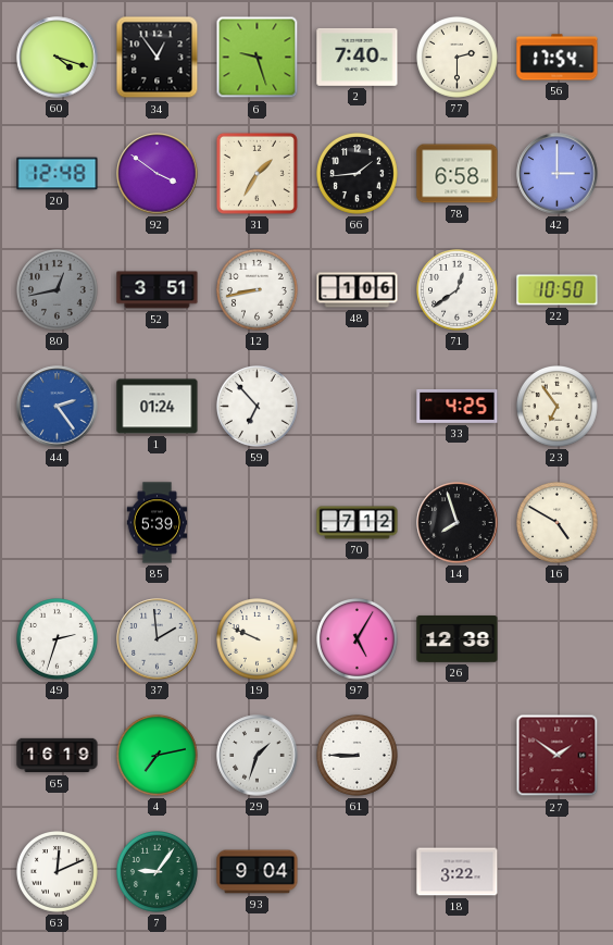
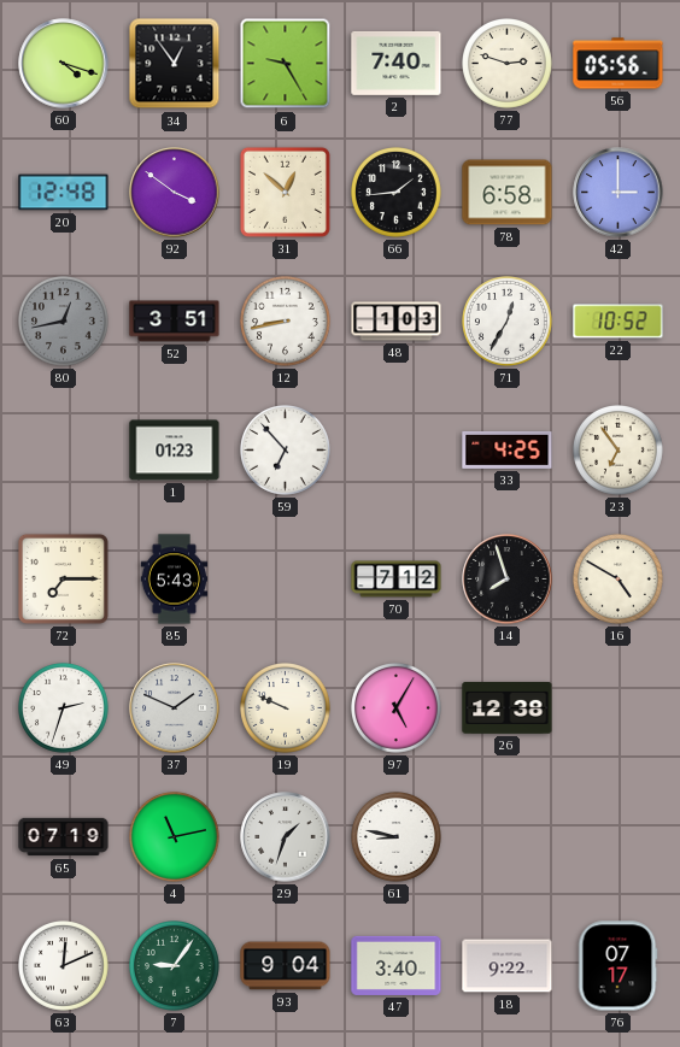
6: 9:27 -> 9:25
77: 2:30 -> 2:48
56: 17:54 -> 05:56
31: 1:35 -> 12:52
48: 1:06 -> 1:03
71: 12:39 -> 12:35
22: 10:50 -> 10:52
44: 2:24 -> none
1: 01:24 -> 01:23
72: none -> 7:15
85: 5:39 -> 5:43
37: 1:59 -> 1:49
65: 16:19 -> 07:19
4: 7:13 -> 11:13
61: 8:45 -> 8:47
27: 1:51 -> none
47: none -> 3:40
18: 3:22 -> 9:22
76: none -> 07:17
